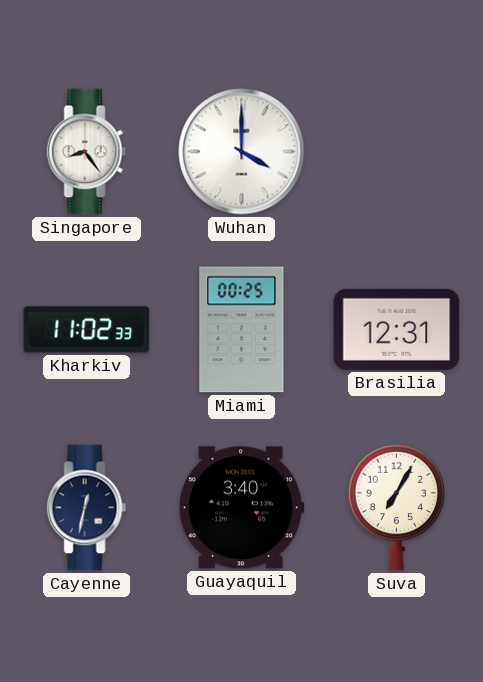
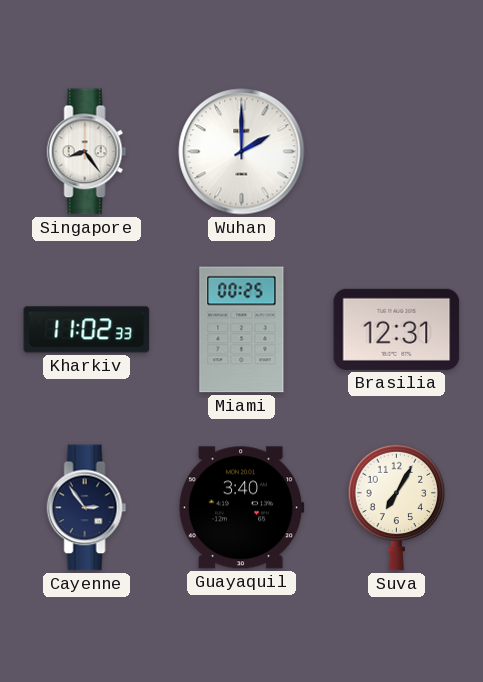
Wuhan: 4:00 -> 2:00
Cayenne: 12:32 -> 2:54
